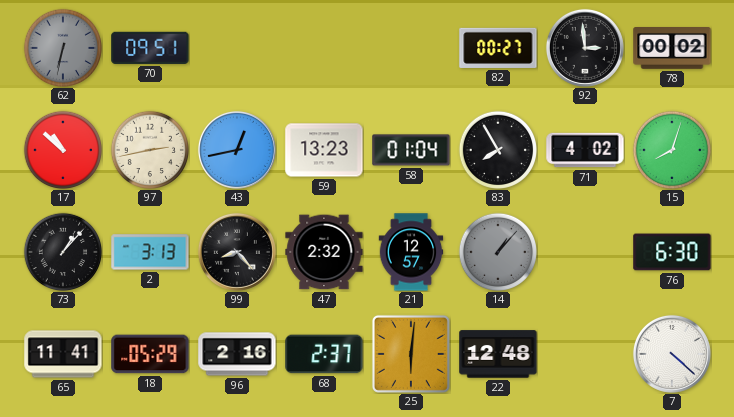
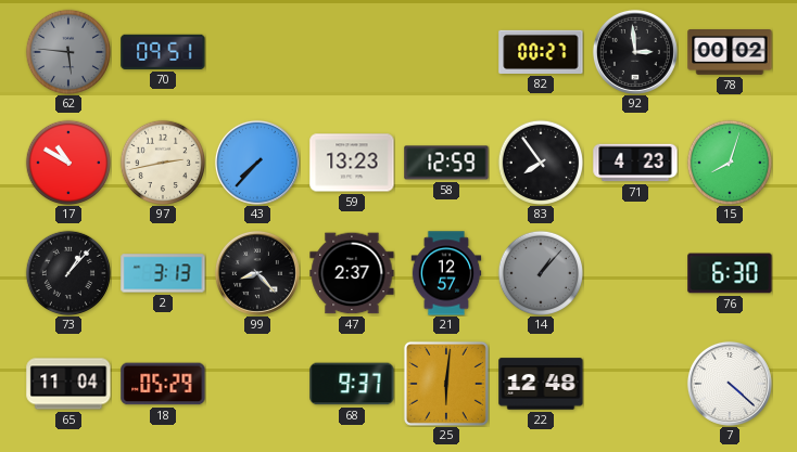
62: 6:32 -> 5:46
17: 10:52 -> 10:50
43: 12:43 -> 7:37
58: 01:04 -> 12:59
83: 7:55 -> 7:54
71: 4:02 -> 4:23
47: 2:32 -> 2:37
65: 11:41 -> 11:04
96: 2:16 -> none
68: 2:37 -> 9:37
